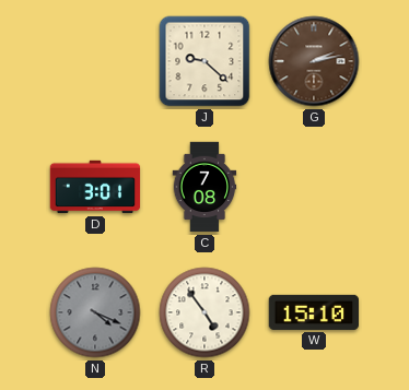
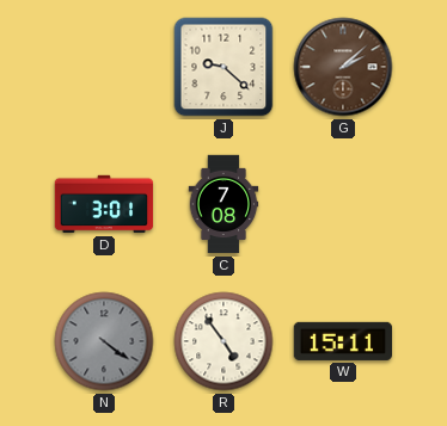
G: 2:13 -> 2:08
N: 4:19 -> 4:21
W: 15:10 -> 15:11
